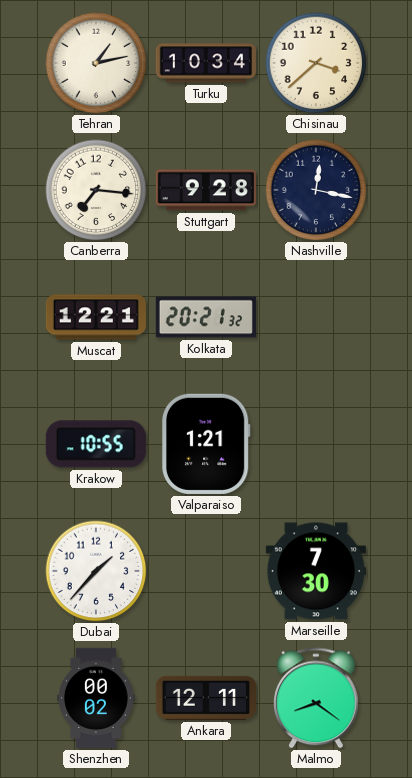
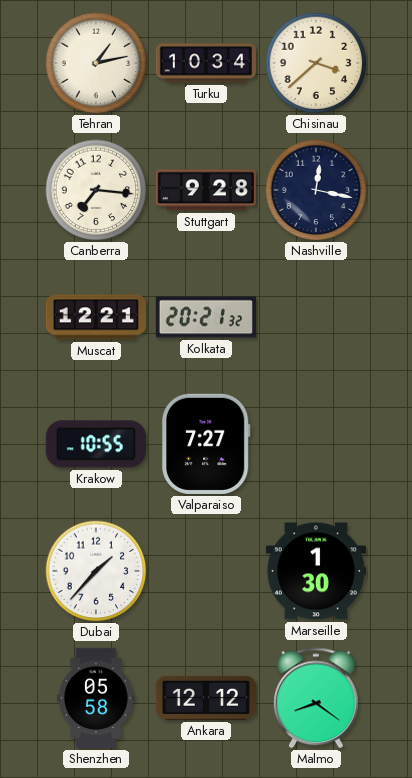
Valparaiso: 1:21 -> 7:27
Marseille: 7:30 -> 1:30
Shenzhen: 00:02 -> 05:58
Ankara: 12:11 -> 12:12
